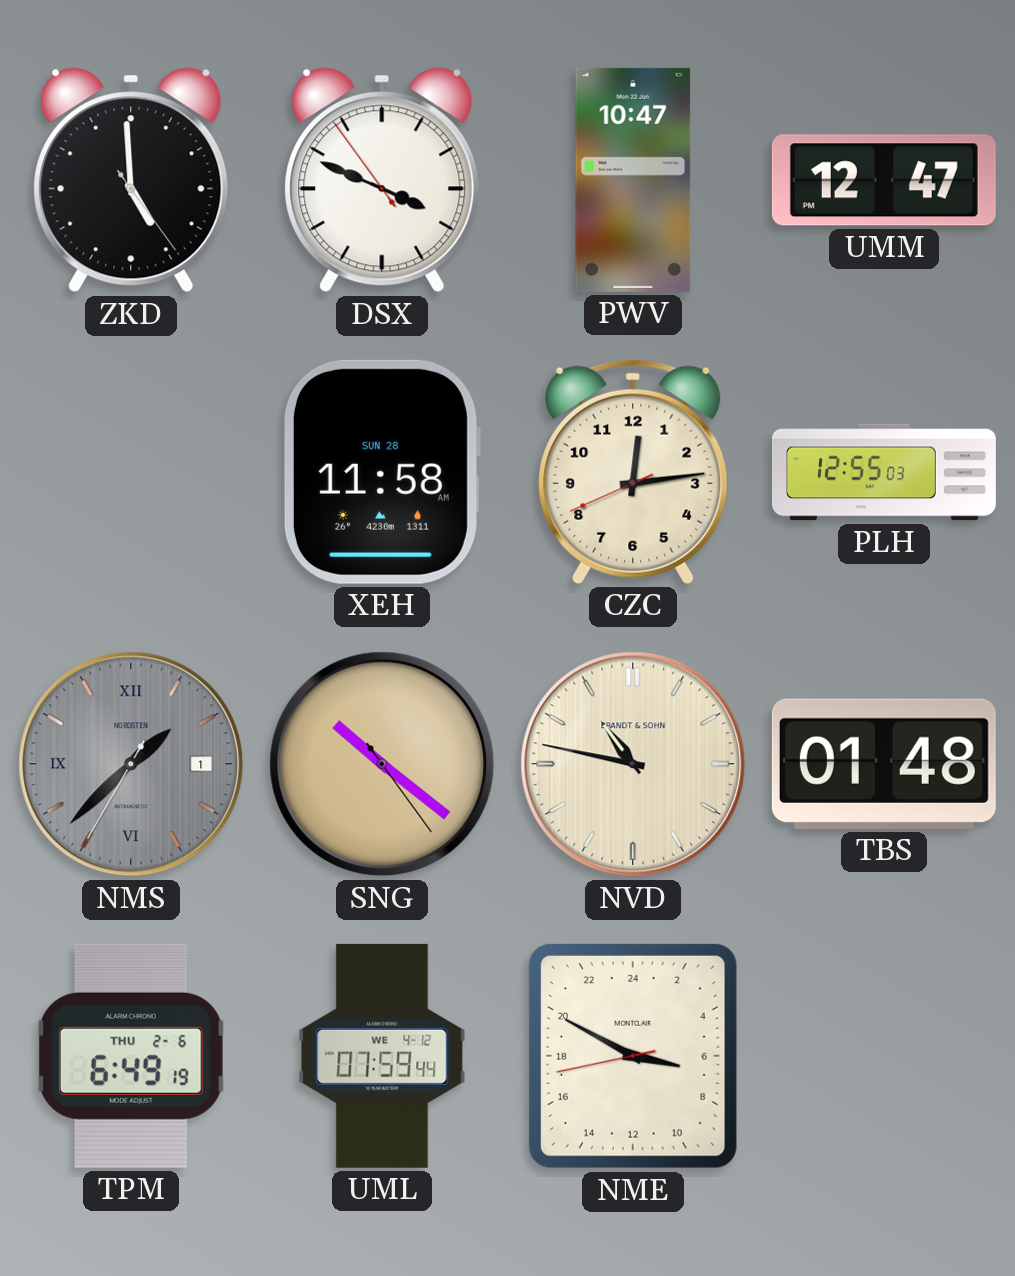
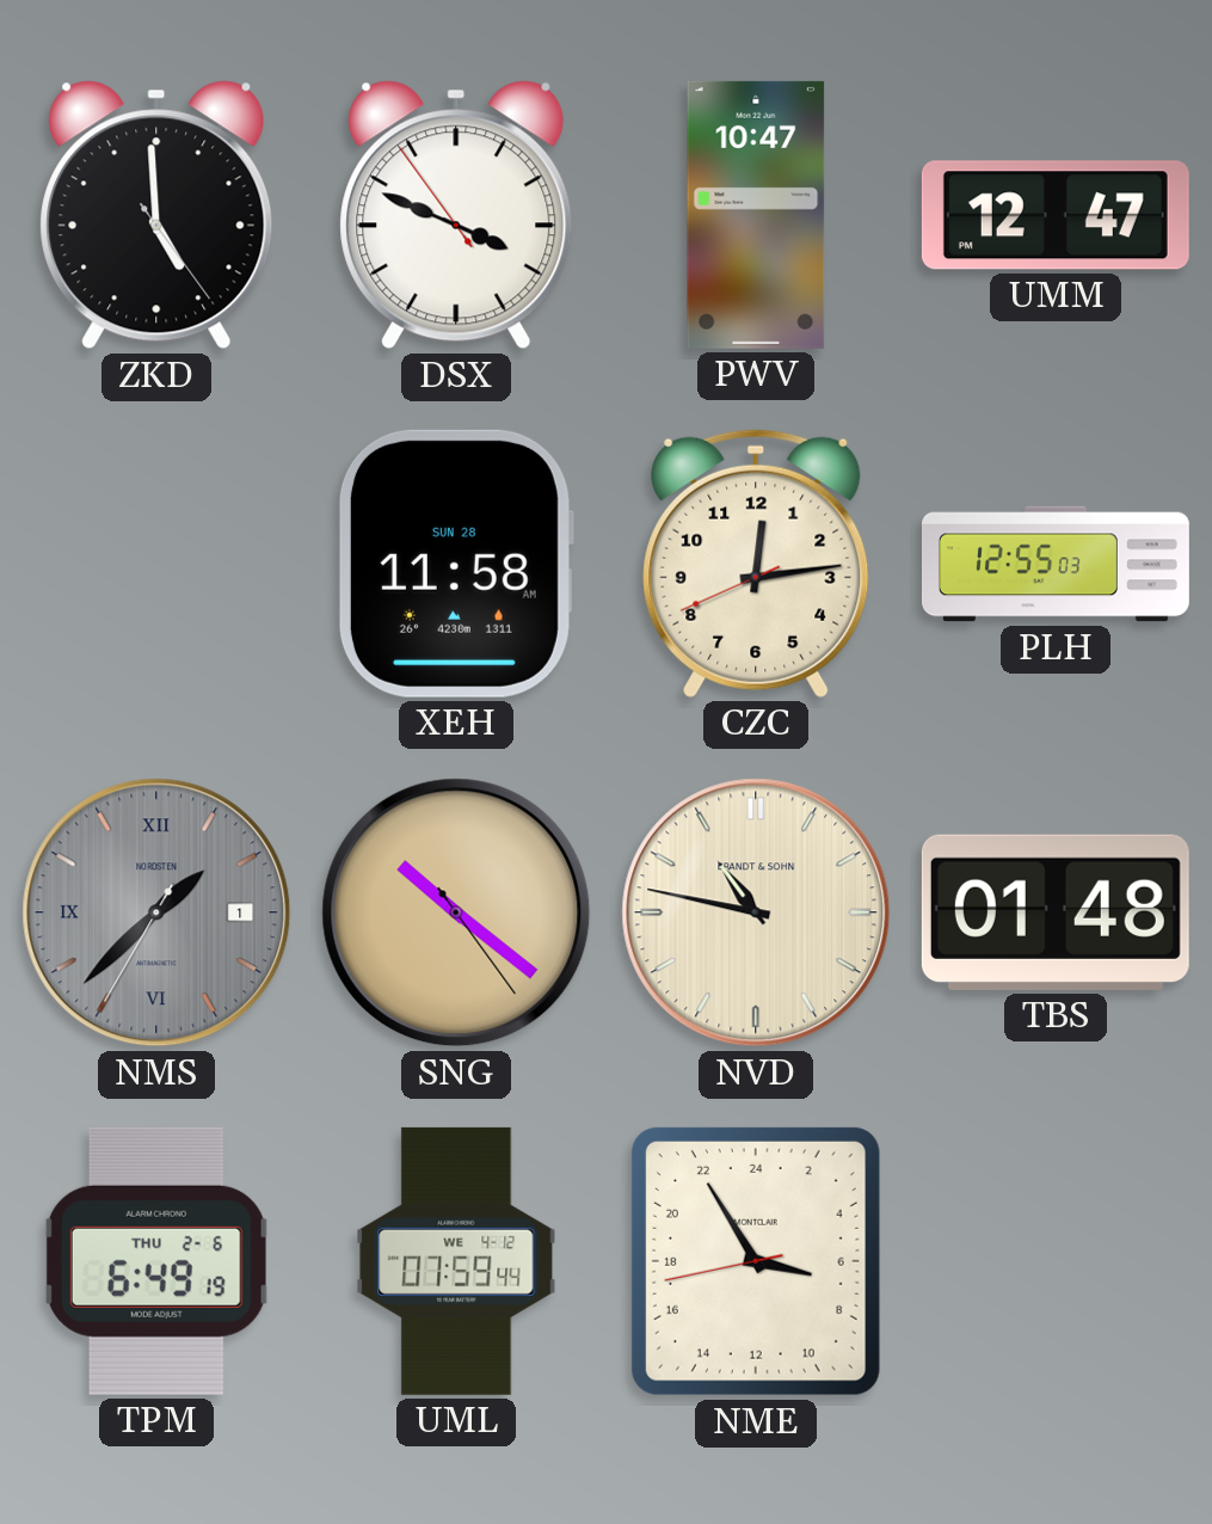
NME: 6:49 -> 6:54
